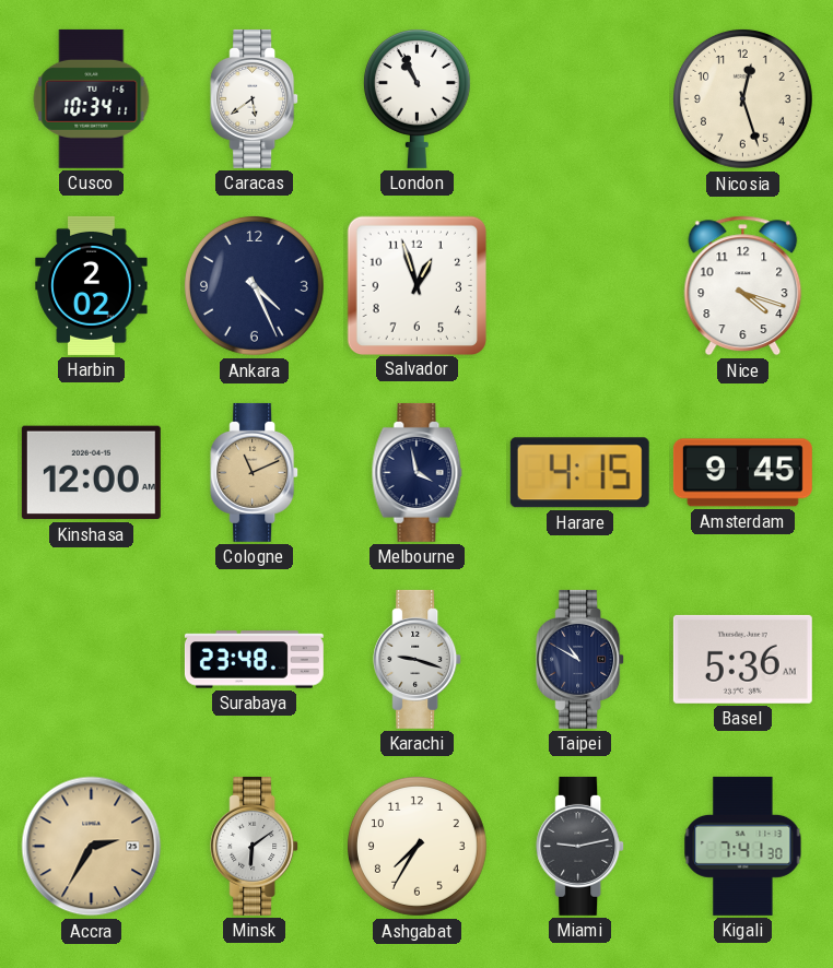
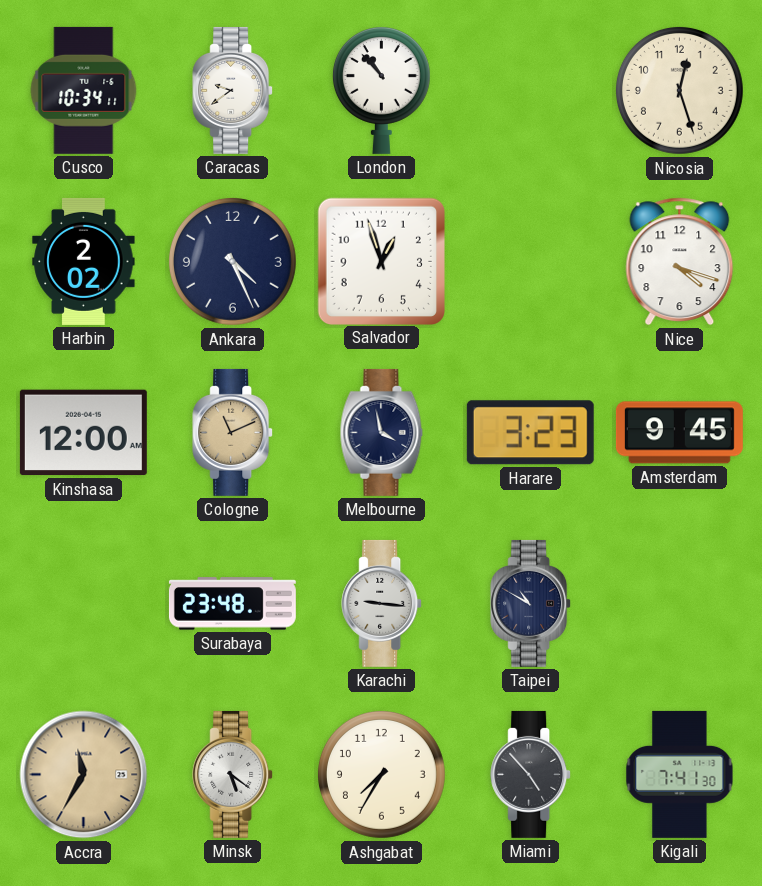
Caracas: 5:39 -> 9:39
London: 10:56 -> 10:53
Harare: 4:15 -> 3:23
Karachi: 9:18 -> 9:16
Basel: 5:36 -> none
Accra: 2:35 -> 11:35
Minsk: 6:09 -> 5:21
Miami: 9:13 -> 4:53
